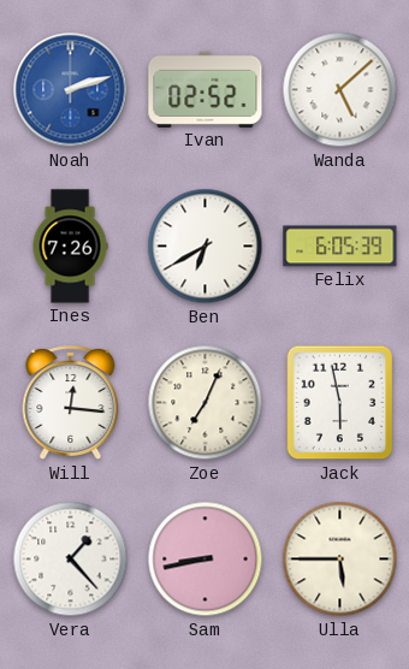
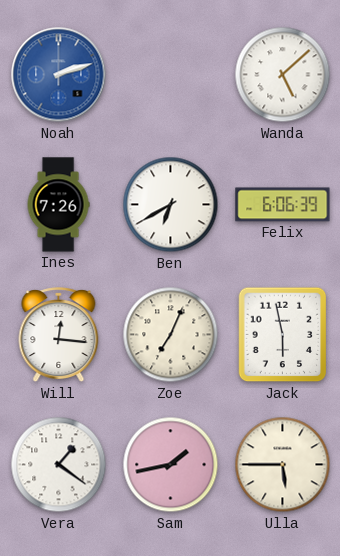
Ivan: 02:52 -> none
Felix: 6:05 -> 6:06
Vera: 1:23 -> 1:21
Sam: 8:43 -> 1:43
